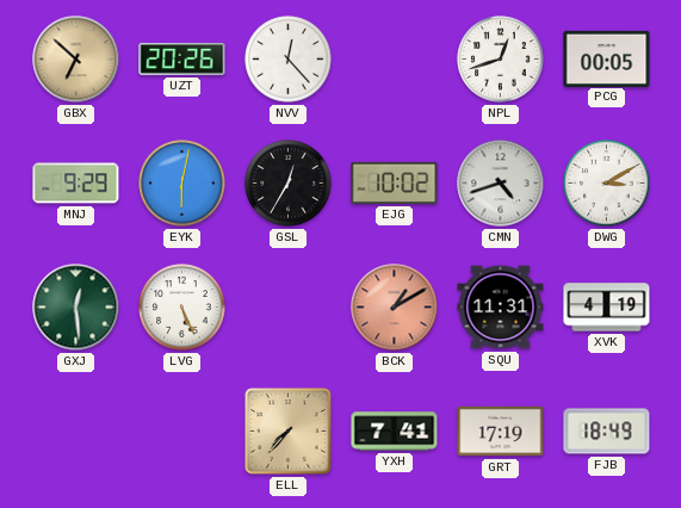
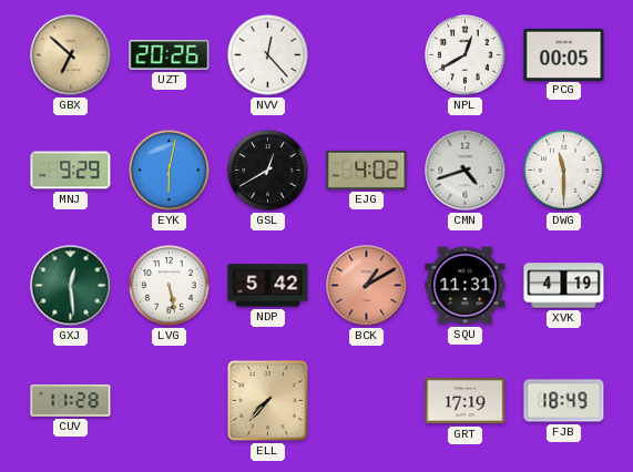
NPL: 12:42 -> 12:40
GSL: 12:35 -> 12:40
EJG: 10:02 -> 4:02
DWG: 3:10 -> 11:30
LVG: 5:26 -> 5:28
NDP: none -> 5:42
CUV: none -> 11:28
YXH: 7:41 -> none
